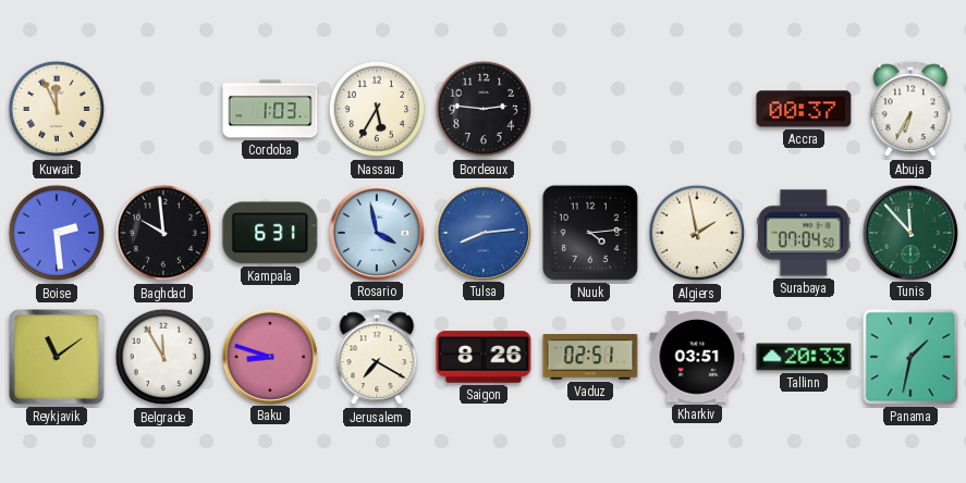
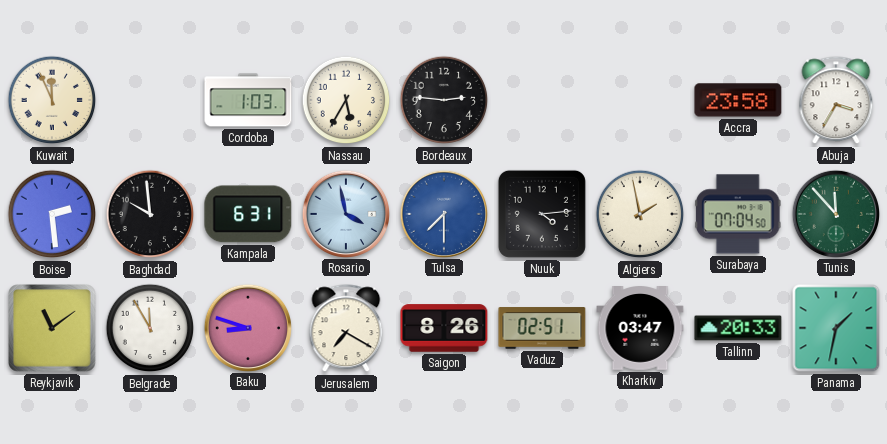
Accra: 00:37 -> 23:58
Abuja: 6:35 -> 3:35
Tulsa: 8:14 -> 7:30
Kharkiv: 03:51 -> 03:47
